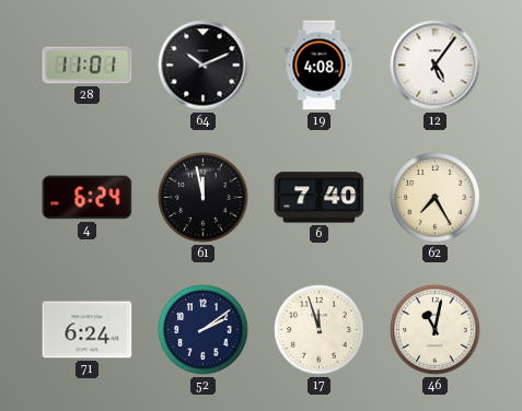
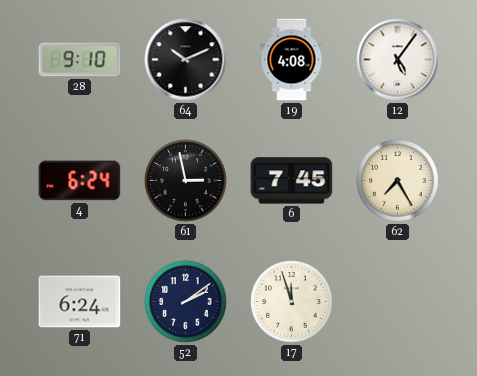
28: 11:01 -> 9:10
61: 11:58 -> 2:58
6: 7:40 -> 7:45
46: 11:02 -> none
